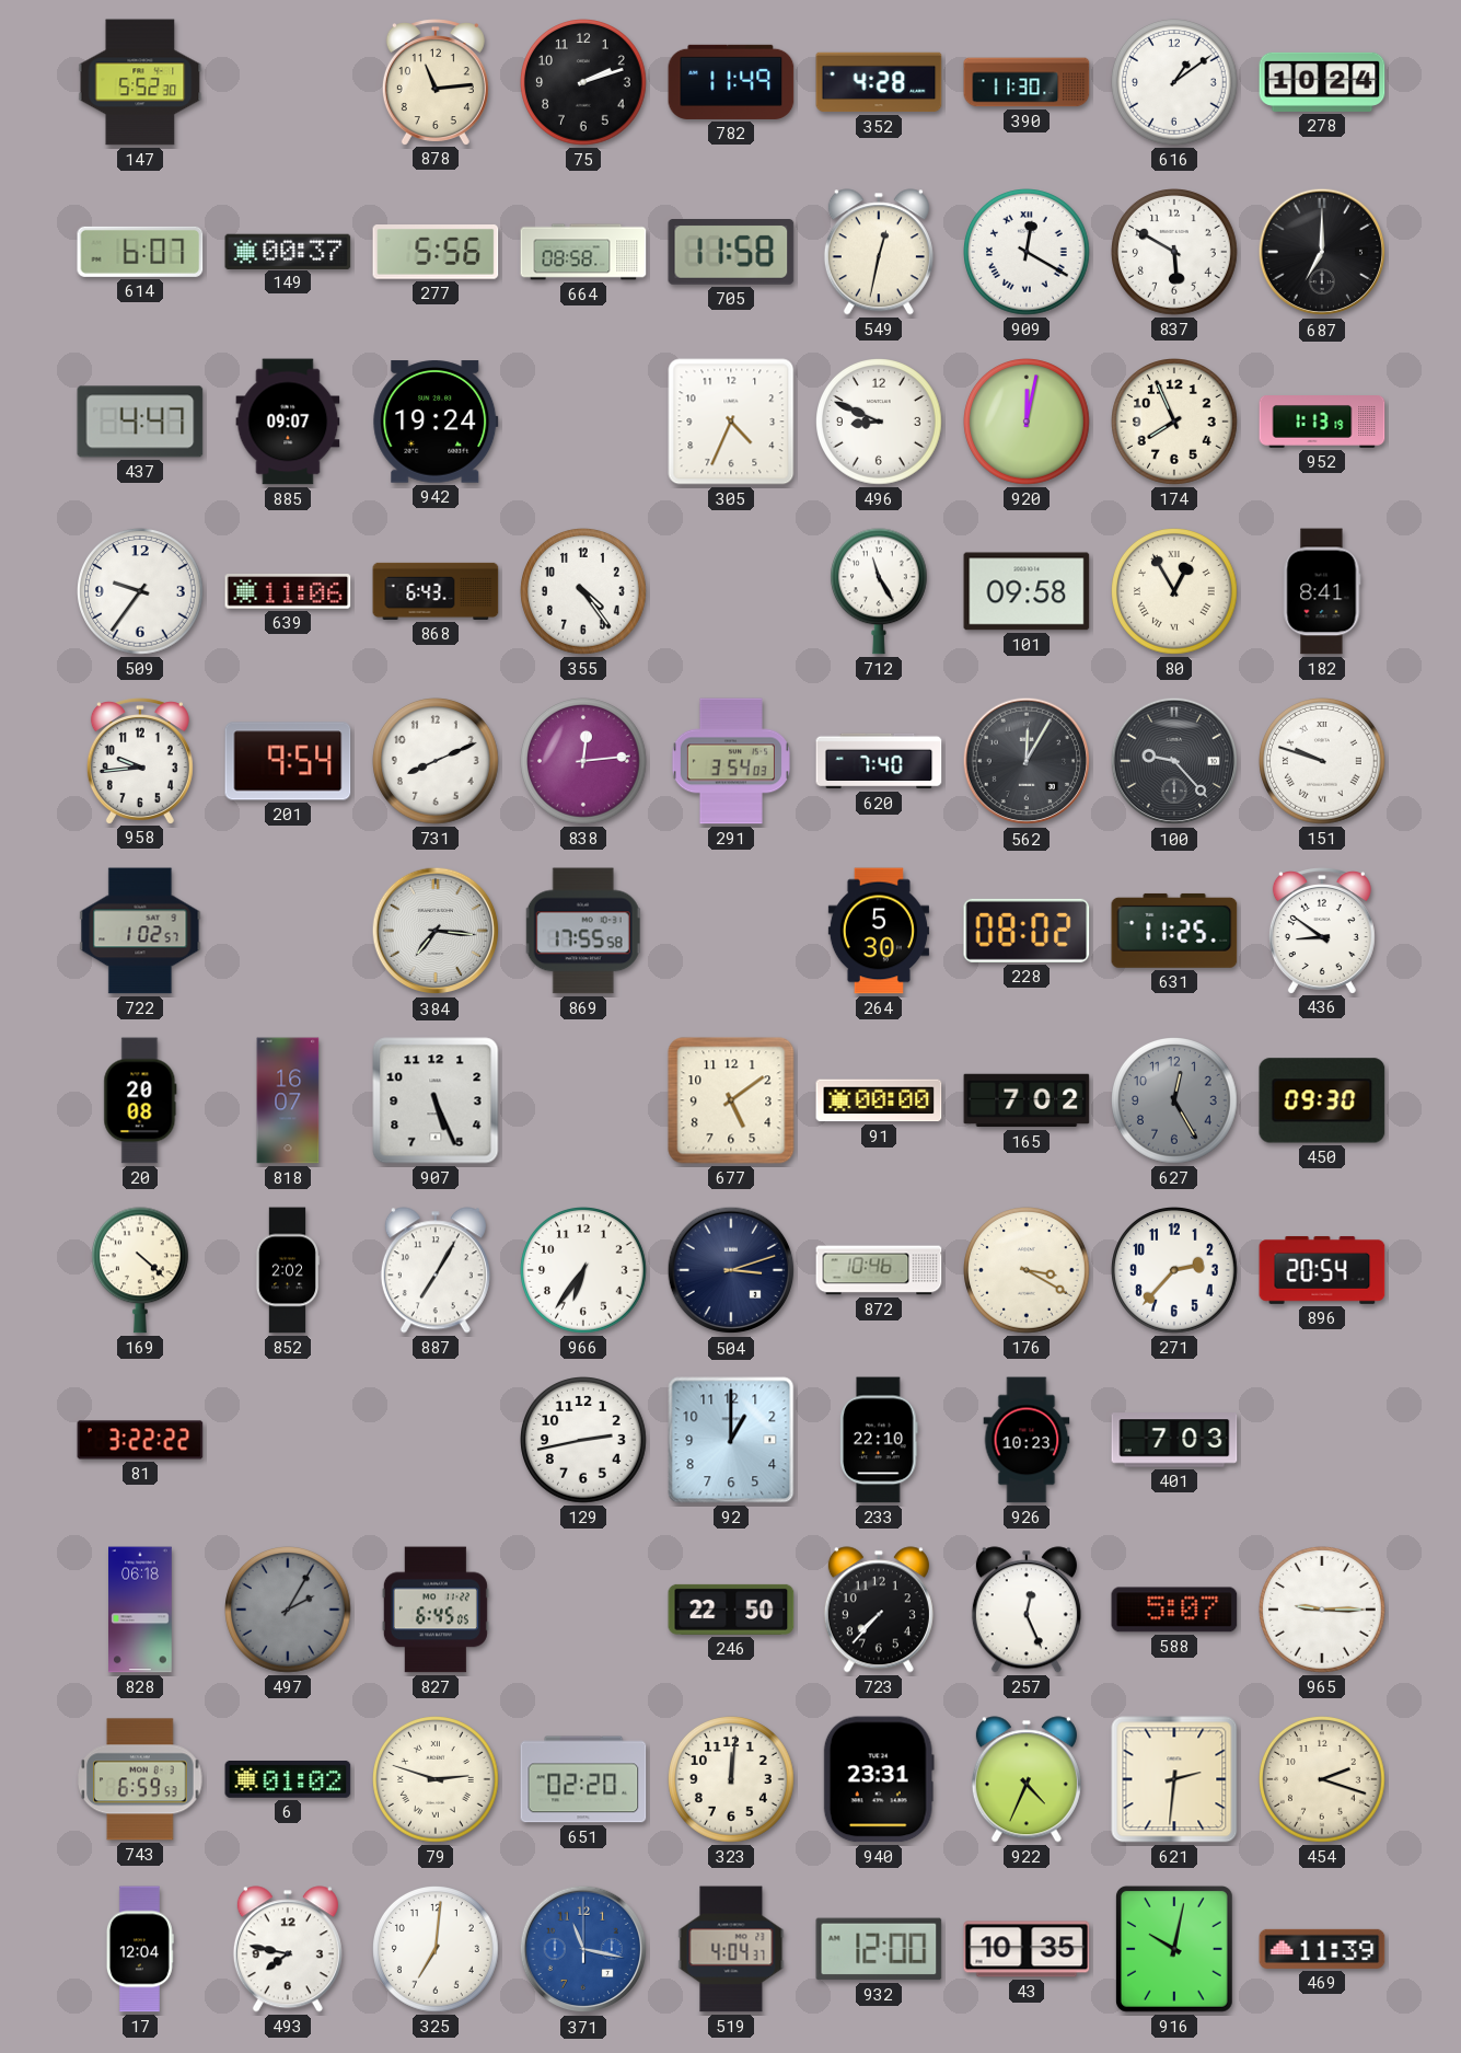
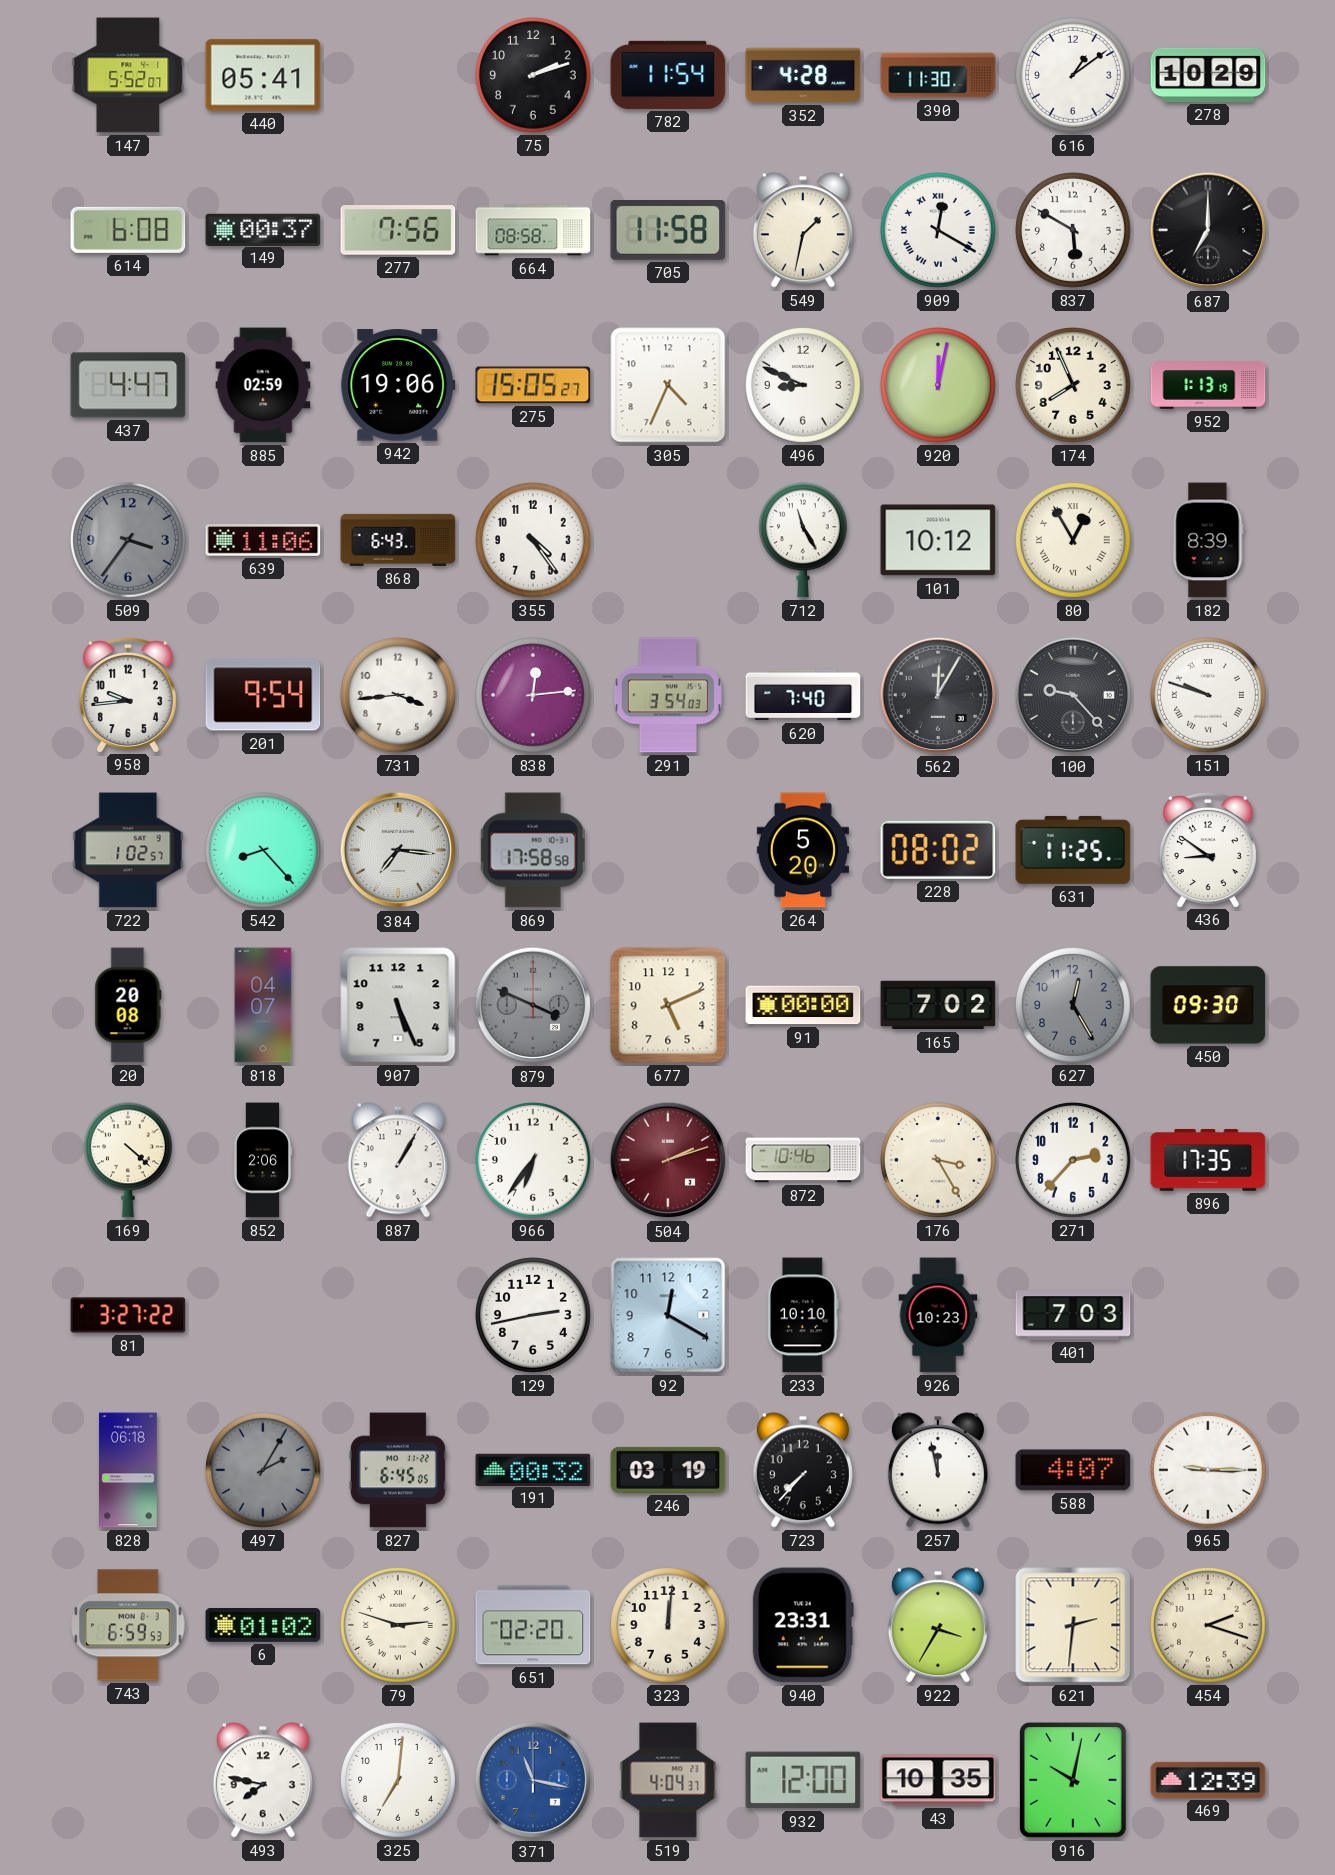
147: 5:52:30 -> 5:52:07
440: none -> 05:41
878: 11:14 -> none
782: 11:49 -> 11:54
278: 10:24 -> 10:29
614: 6:07 -> 6:08
277: 5:56 -> 7:56
549: 12:32 -> 1:32
885: 09:07 -> 02:59
942: 19:24 -> 19:06
275: none -> 15:05
509: 9:36 -> 3:36
509 dial: white -> grey
101: 09:58 -> 10:12
182: 8:41 -> 8:39
731: 8:11 -> 3:44
542: none -> 8:23
869: 17:55 -> 17:58
264: 5:30 -> 5:20
818: 16:07 -> 04:07
879: none -> 3:49
677: 5:09 -> 5:11
852: 2:02 -> 2:06
887: 7:05 -> 1:05
504: 3:12 -> 2:12
504 dial: navy -> burgundy
176: 3:20 -> 3:25
896: 20:54 -> 17:35
81: 3:22 -> 3:27
92: 1:00 -> 12:20
233: 22:10 -> 10:10
191: none -> 00:32
246: 22:50 -> 03:19
257: 12:26 -> 11:58
588: 5:07 -> 4:07
922: 4:34 -> 3:35
17: 12:04 -> none
469: 11:39 -> 12:39
